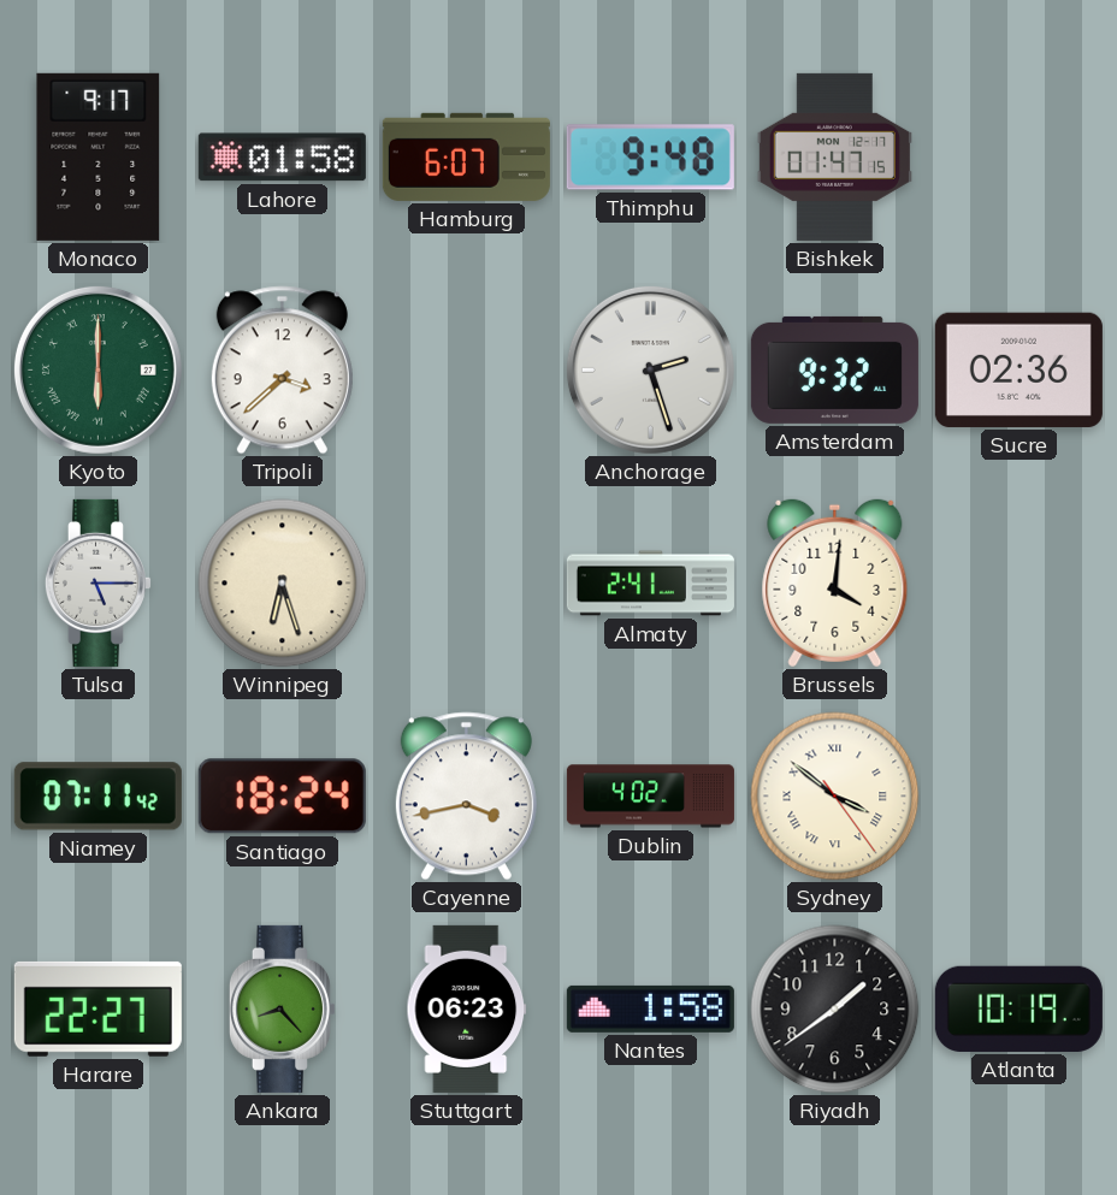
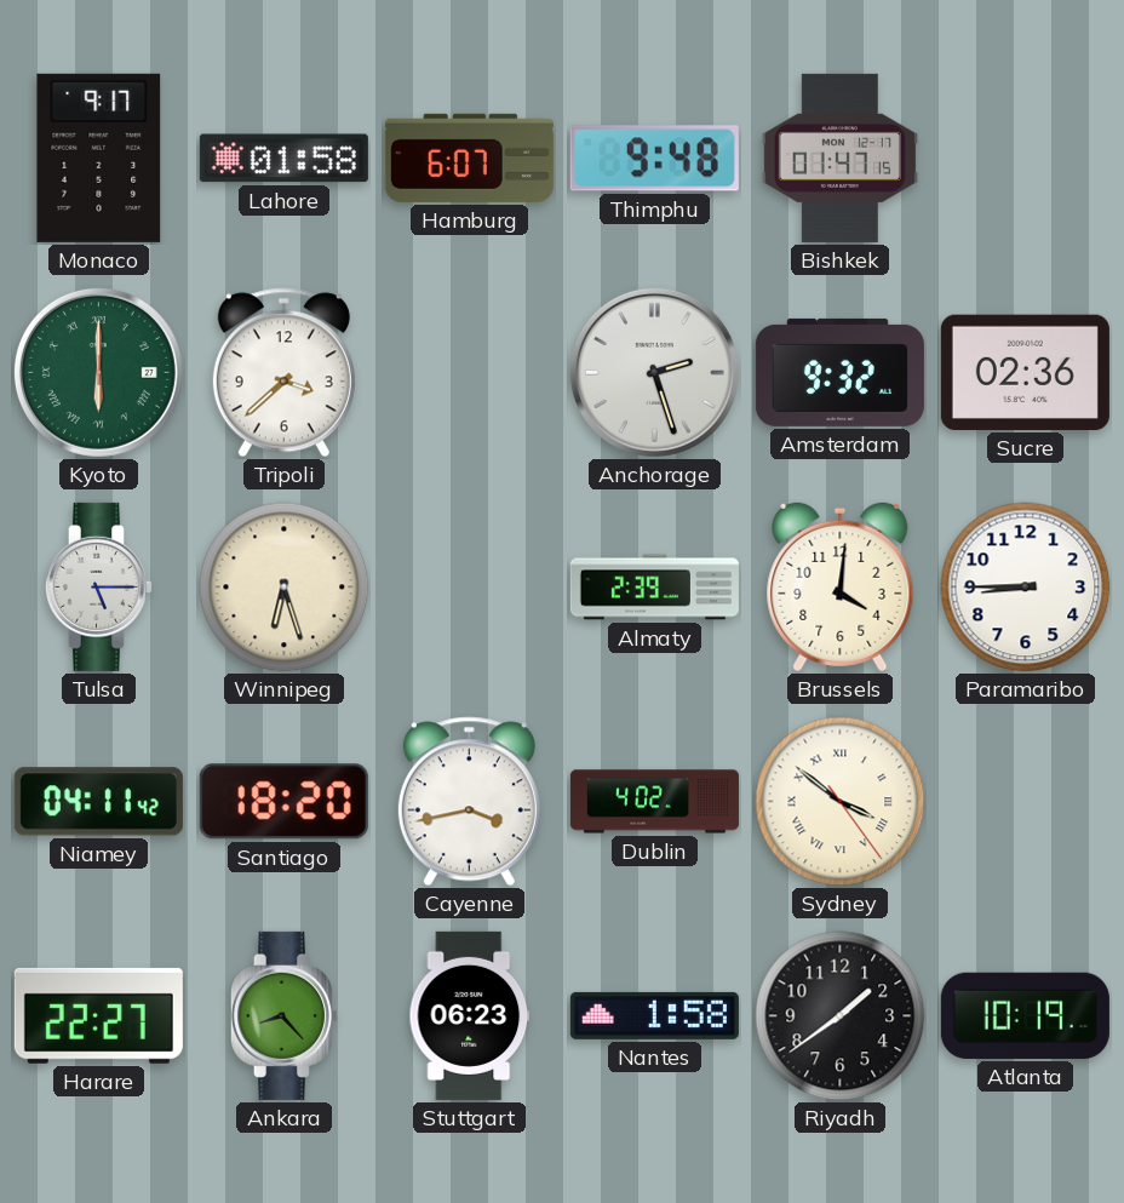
Almaty: 2:41 -> 2:39
Paramaribo: none -> 8:45
Niamey: 07:11 -> 04:11
Santiago: 18:24 -> 18:20
